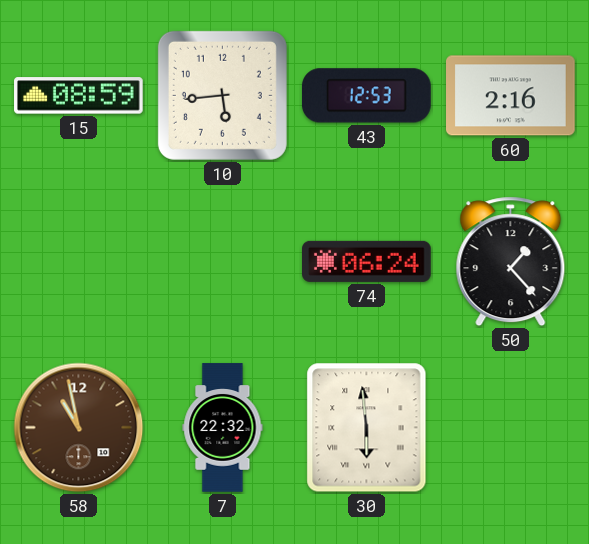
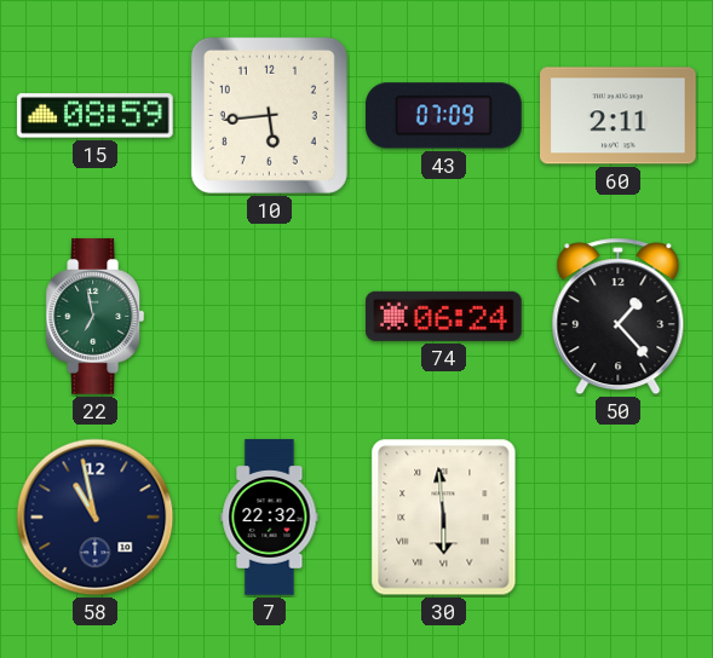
43: 12:53 -> 07:09
60: 2:16 -> 2:11
22: none -> 6:58
58 dial: brown -> navy
